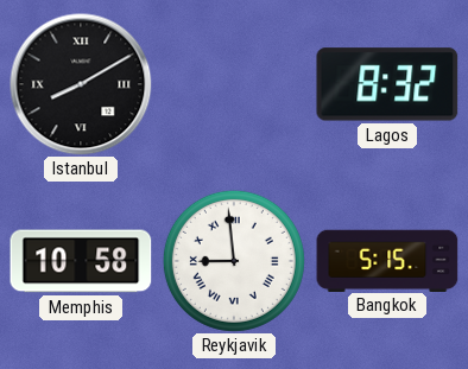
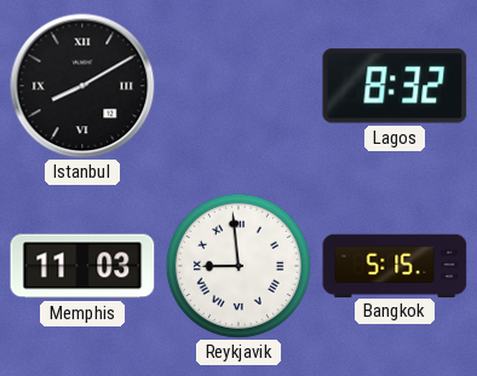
Memphis: 10:58 -> 11:03
